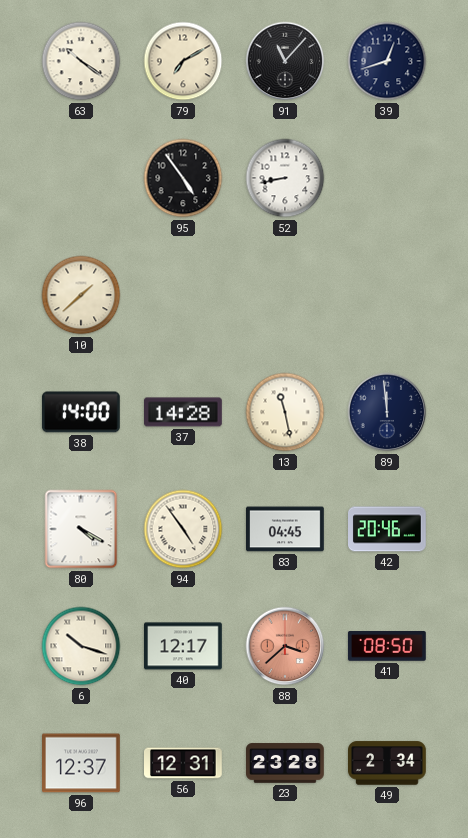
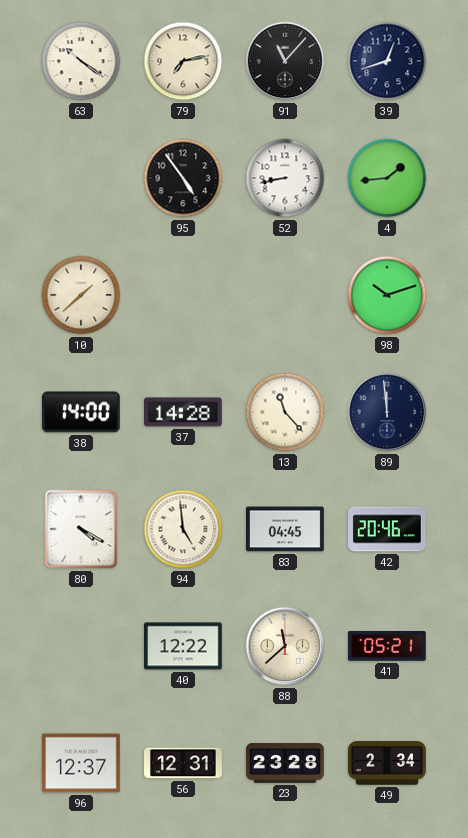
79: 7:10 -> 7:13
4: none -> 1:44
98: none -> 10:12
13: 11:28 -> 11:23
94: 4:54 -> 4:59
6: 10:18 -> none
40: 12:17 -> 12:22
88: 3:38 -> 11:38
88 dial: salmon -> cream
41: 08:50 -> 05:21
